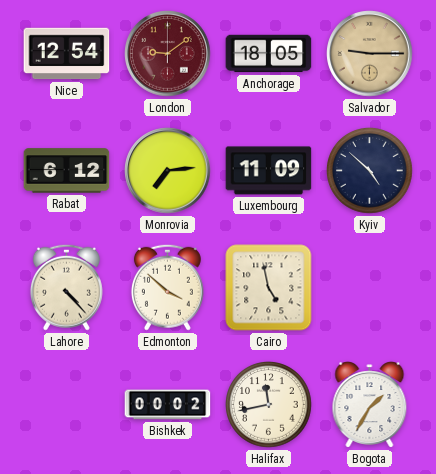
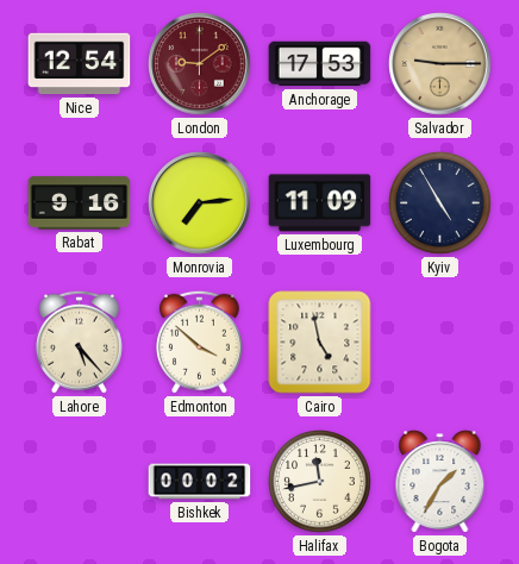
Anchorage: 18:05 -> 17:53
Rabat: 6:12 -> 9:16
Kyiv: 4:52 -> 4:55
Lahore: 4:23 -> 5:23
